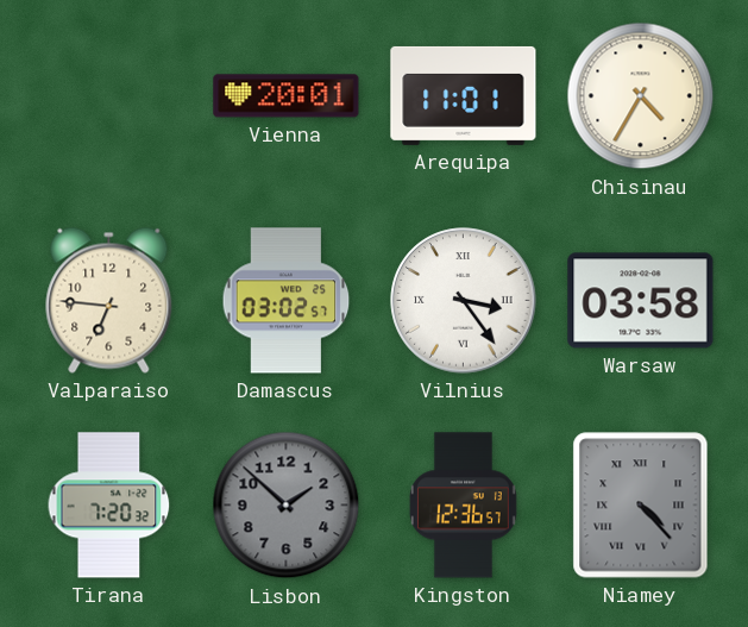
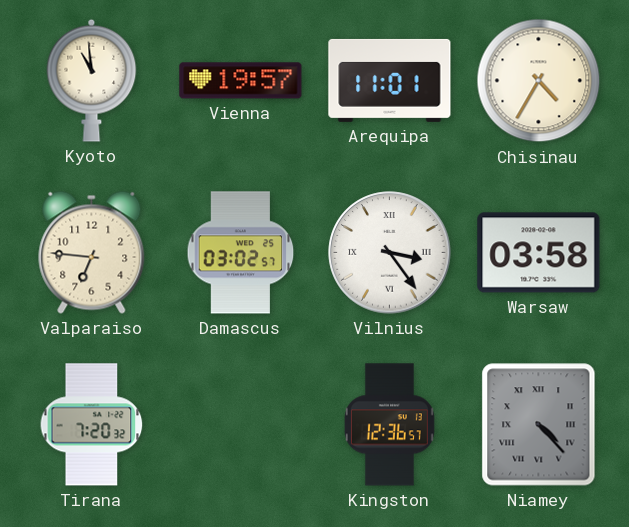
Kyoto: none -> 10:59
Vienna: 20:01 -> 19:57
Lisbon: 1:52 -> none
